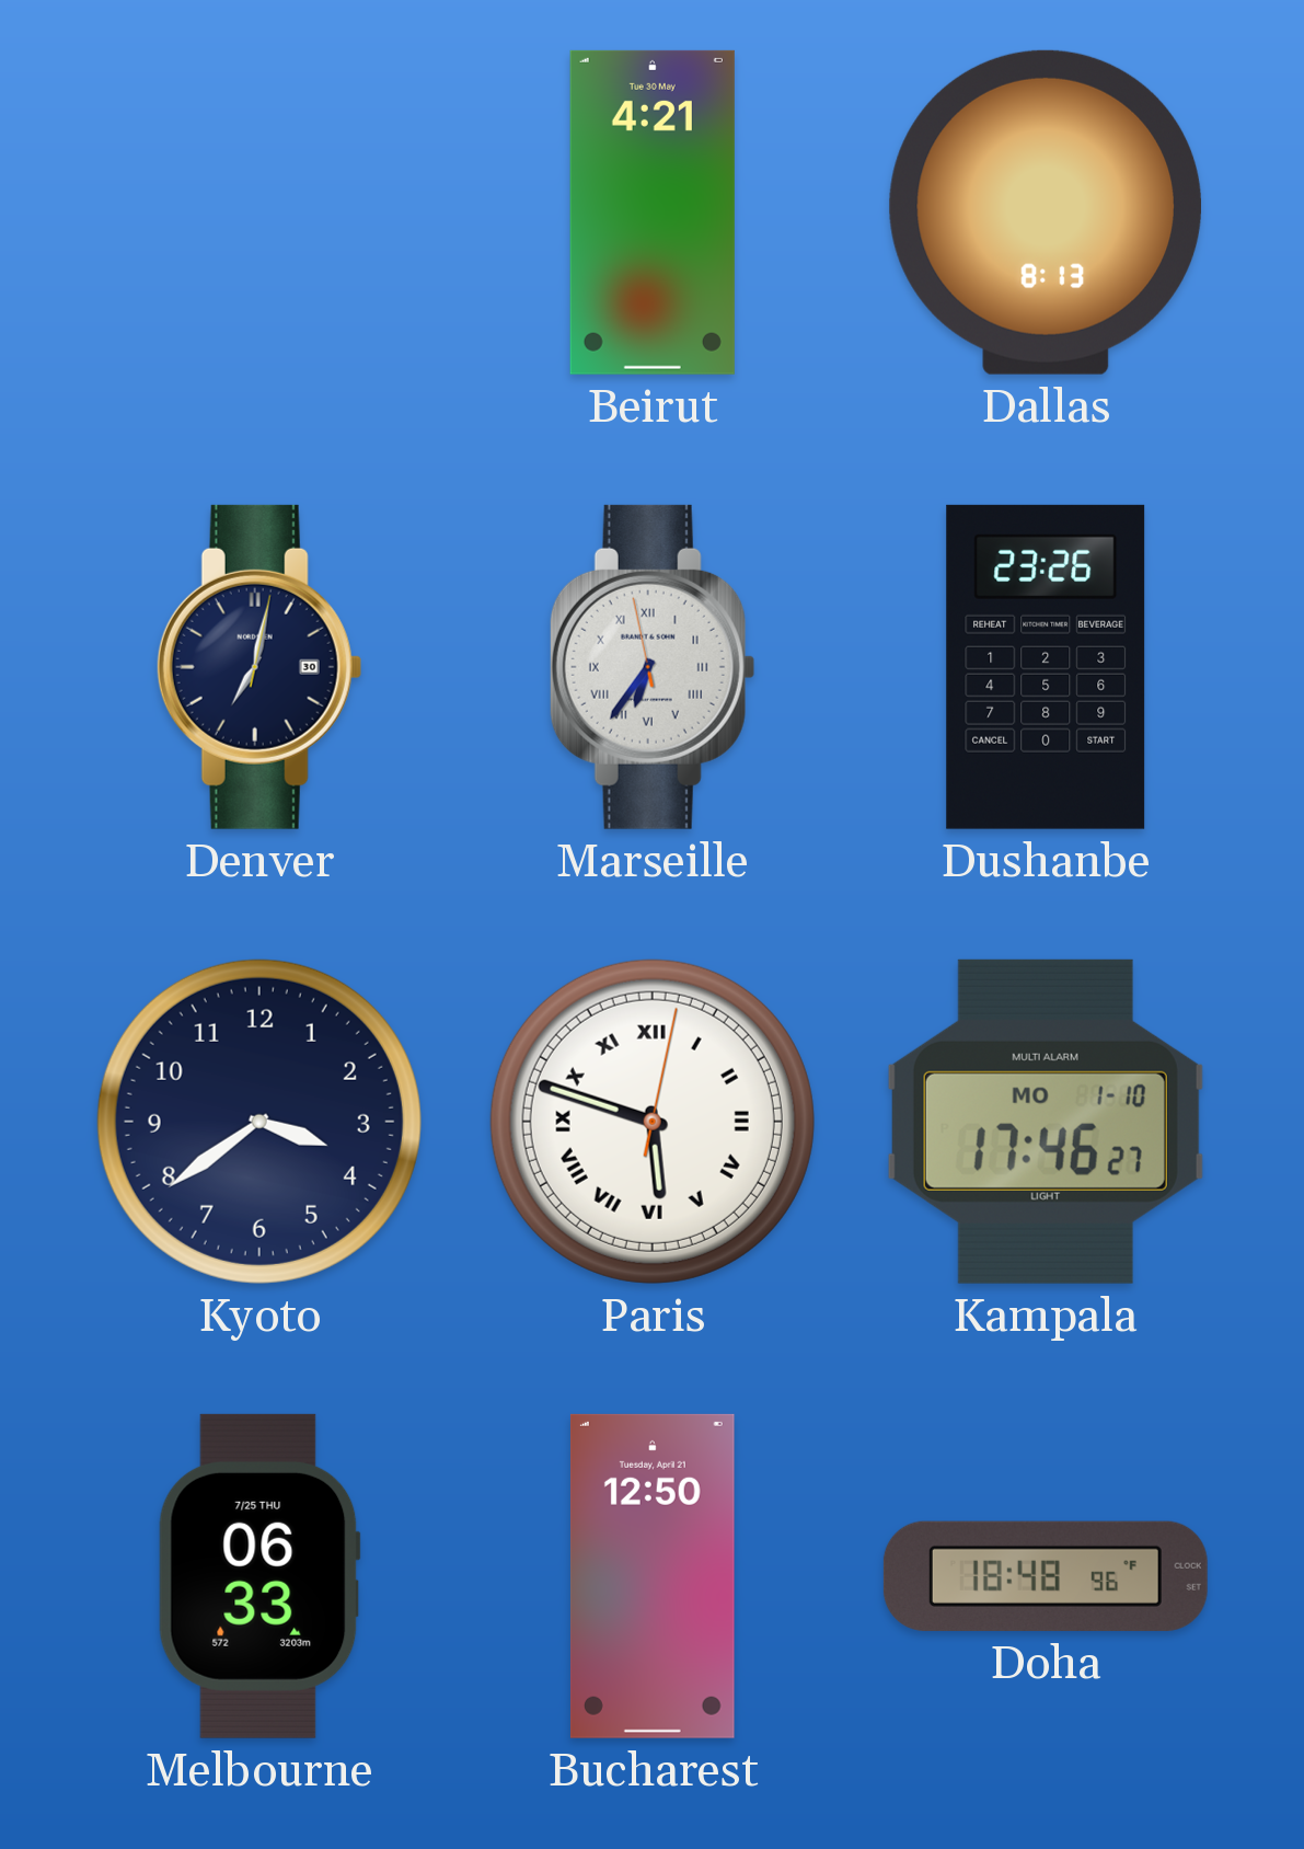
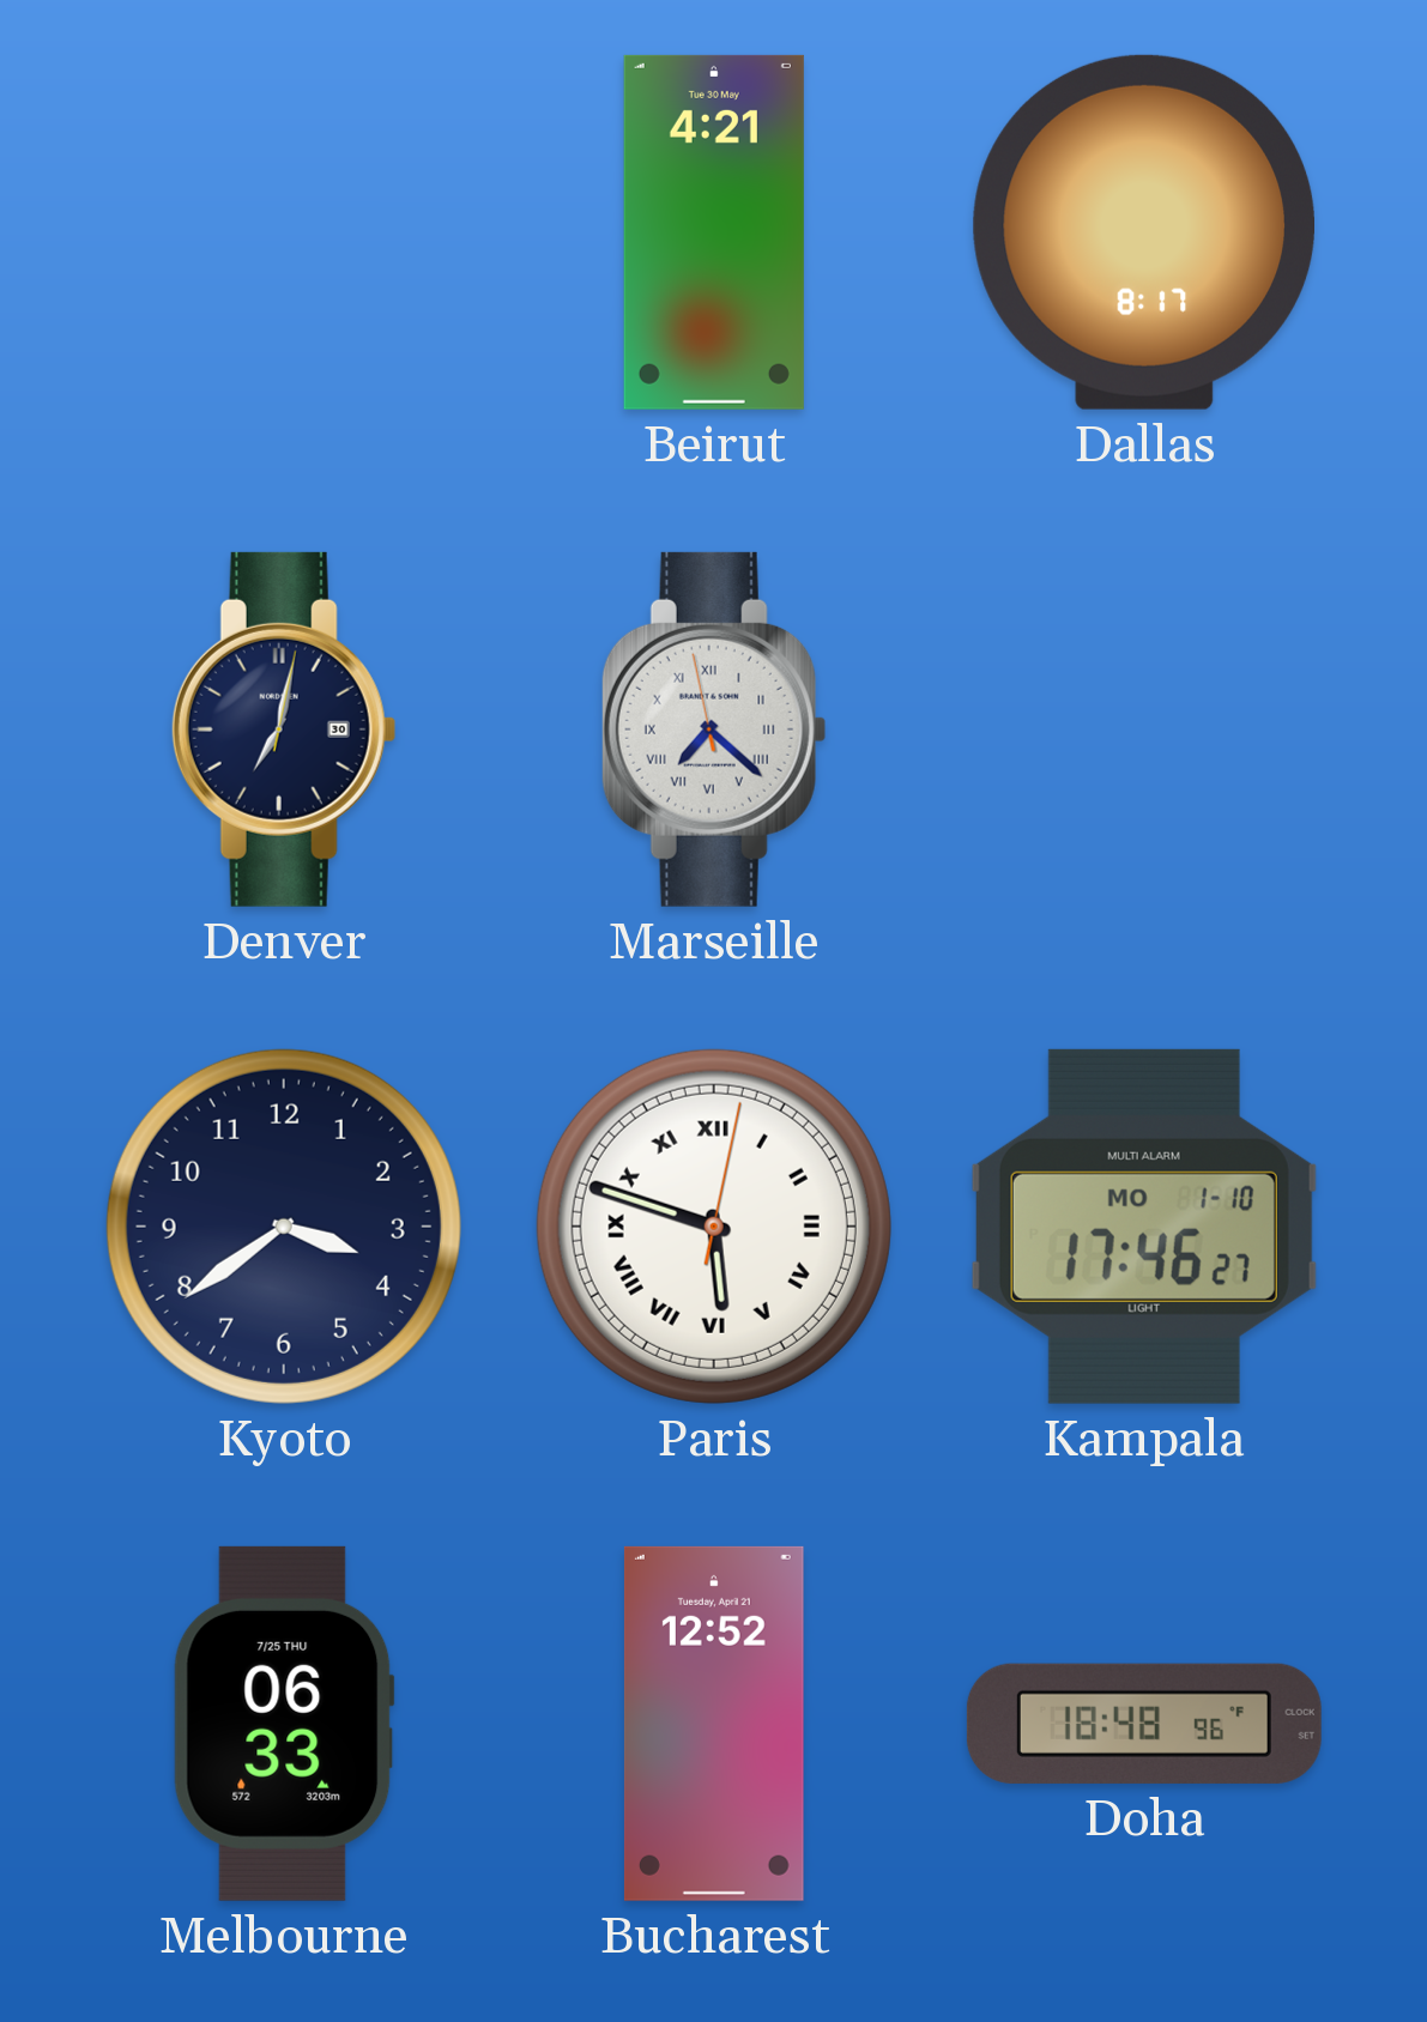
Dallas: 8:13 -> 8:17
Marseille: 6:35 -> 7:21
Dushanbe: 23:26 -> none
Bucharest: 12:50 -> 12:52
